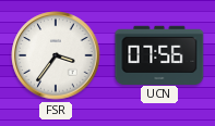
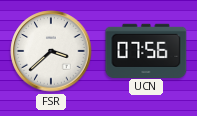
FSR: 3:36 -> 3:38
